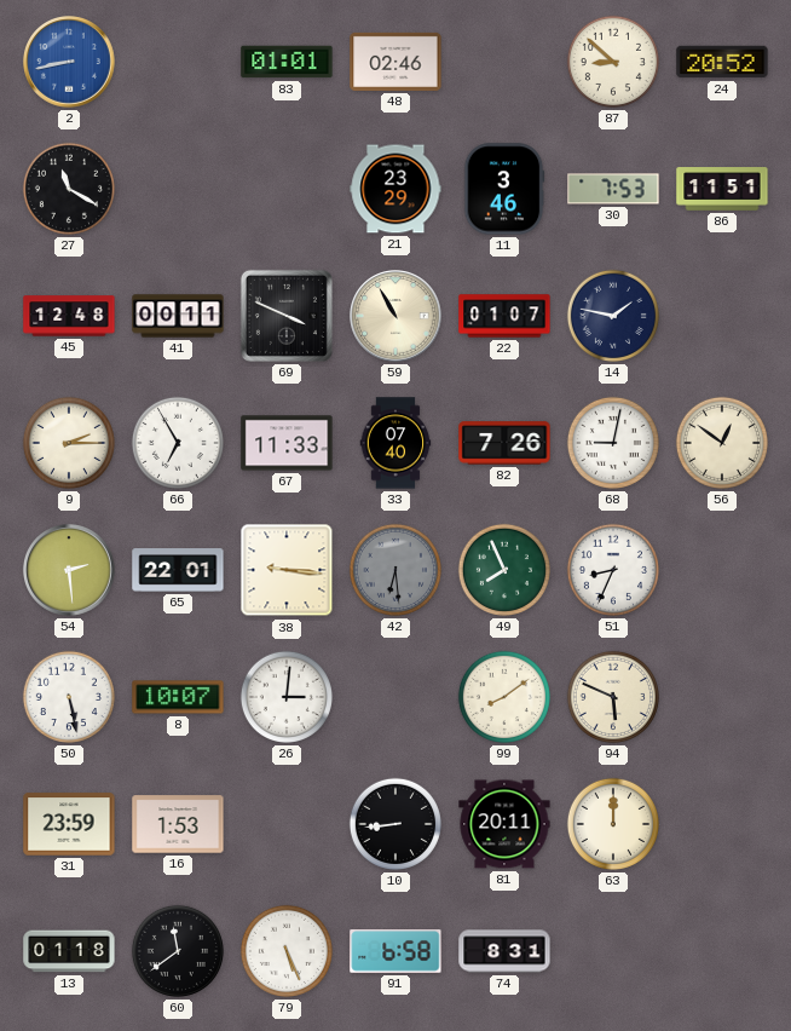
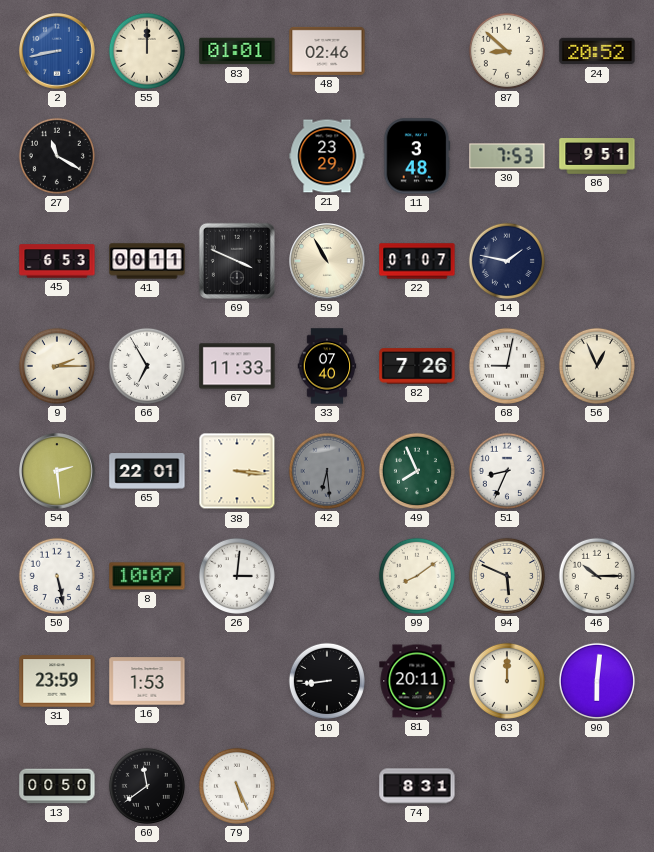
55: none -> 12:00
11: 3:46 -> 3:48
86: 11:51 -> 9:51
45: 12:48 -> 6:53
56: 12:51 -> 12:56
38: 9:16 -> 3:16
46: none -> 10:15
90: none -> 6:01
13: 01:18 -> 00:50
91: 6:58 -> none
